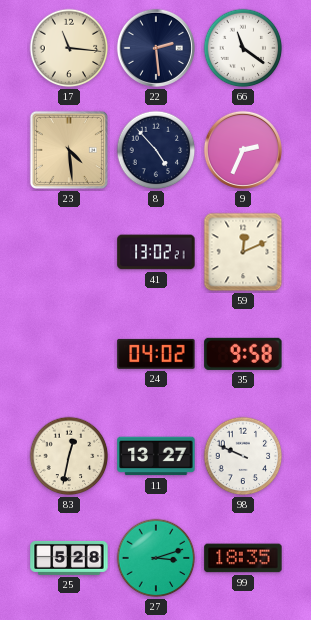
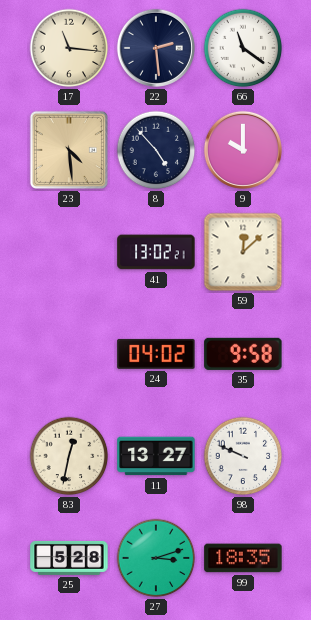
9: 2:34 -> 10:00
59: 12:11 -> 12:08
